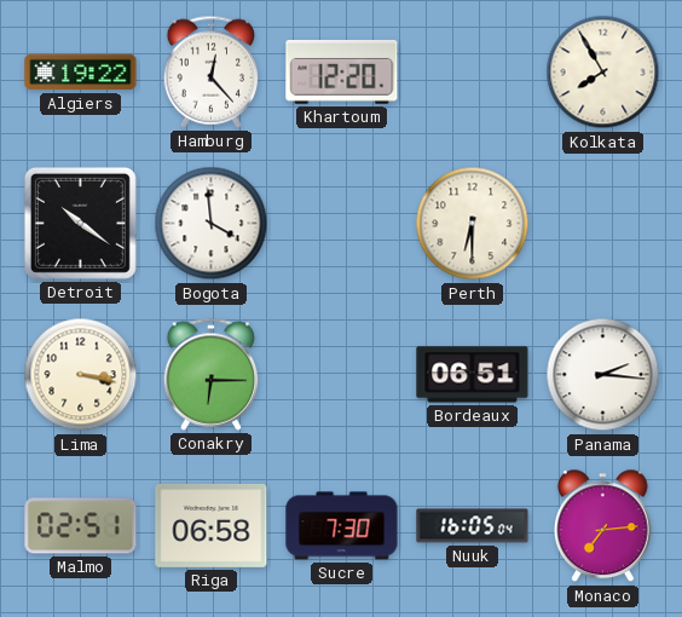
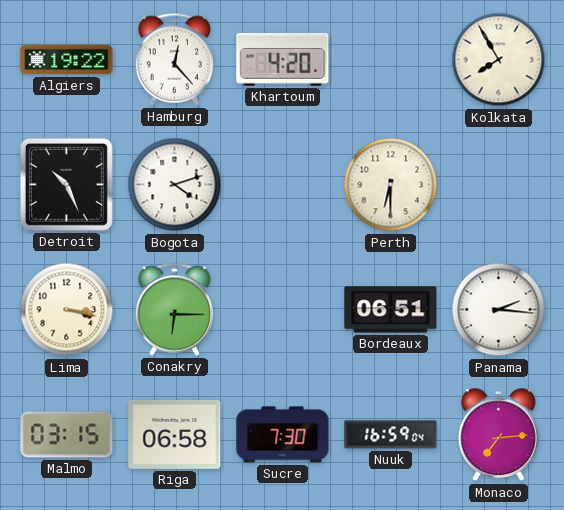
Khartoum: 12:20 -> 4:20
Detroit: 10:21 -> 10:26
Bogota: 3:59 -> 4:12
Malmo: 02:51 -> 03:15
Nuuk: 16:05 -> 16:59
